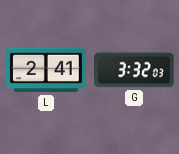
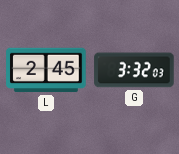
L: 2:41 -> 2:45
